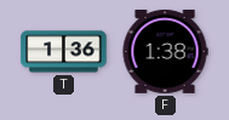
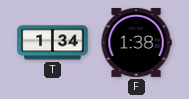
T: 1:36 -> 1:34
